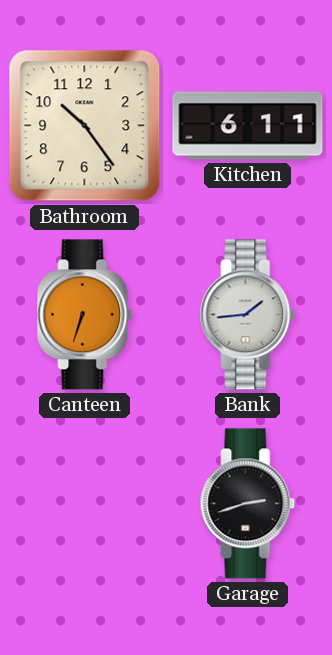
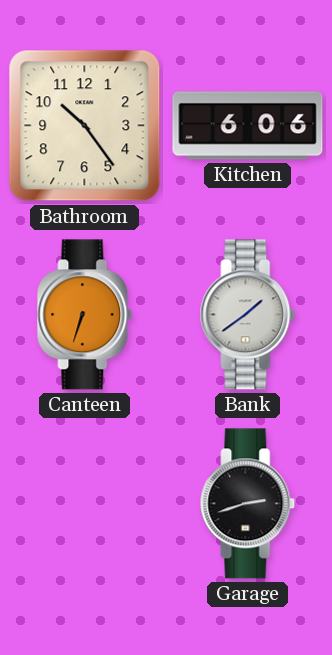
Kitchen: 6:11 -> 6:06
Bank: 1:44 -> 1:39
